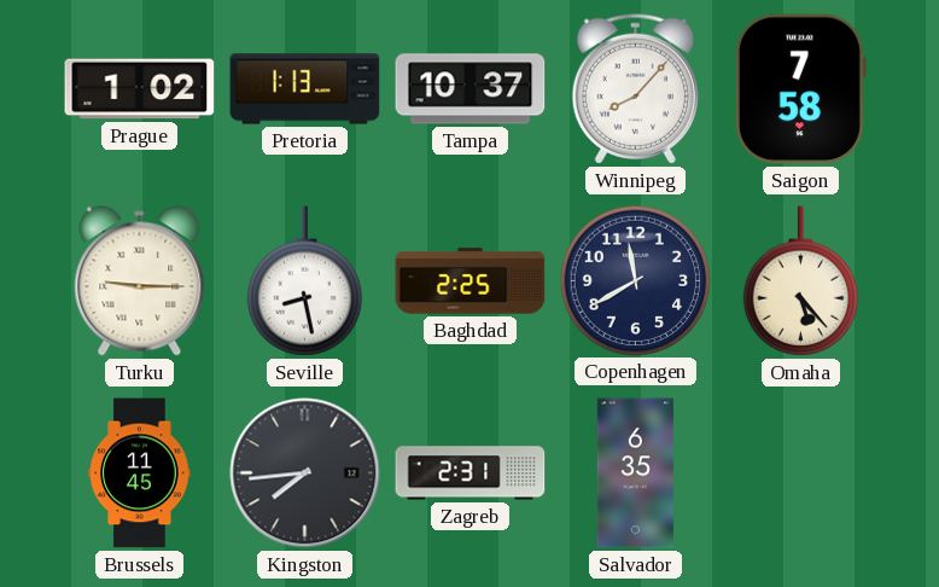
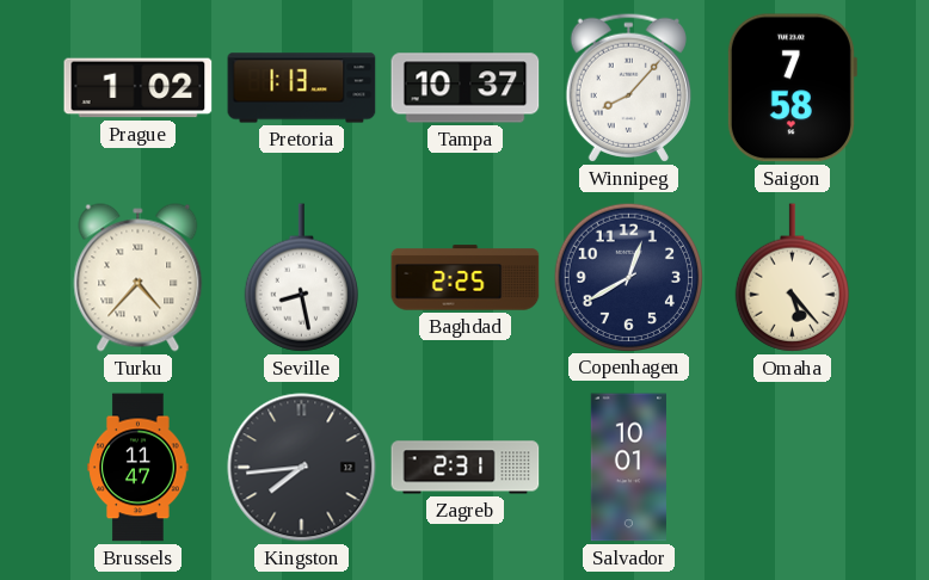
Turku: 9:15 -> 4:37
Copenhagen: 11:40 -> 12:40
Brussels: 11:45 -> 11:47
Salvador: 6:35 -> 10:01
